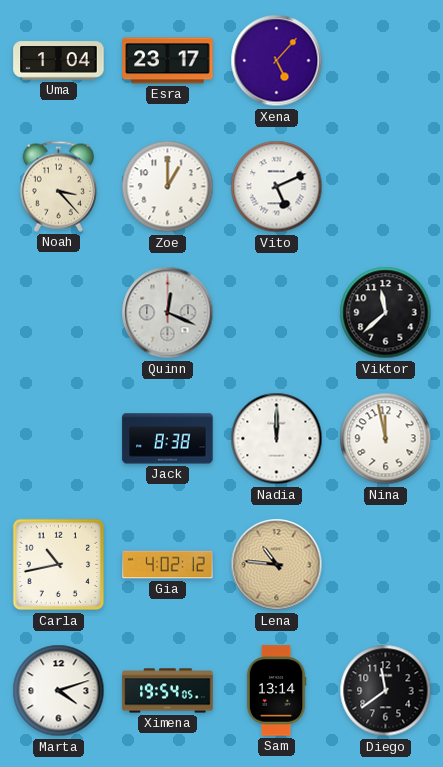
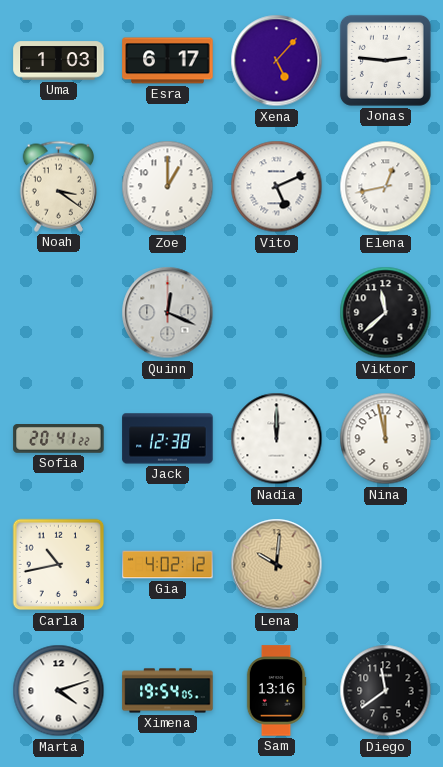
Uma: 1:04 -> 1:03
Esra: 23:17 -> 6:17
Jonas: none -> 2:46
Noah: 3:23 -> 3:21
Elena: none -> 12:43
Sofia: none -> 20:41
Jack: 8:38 -> 12:38
Lena: 10:46 -> 10:01
Sam: 13:14 -> 13:16
